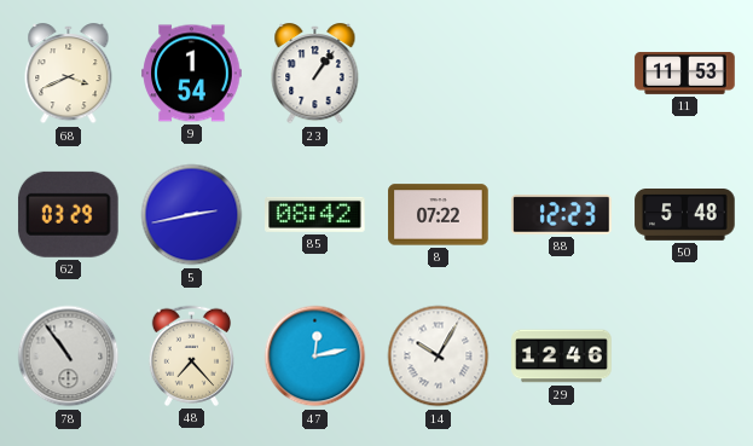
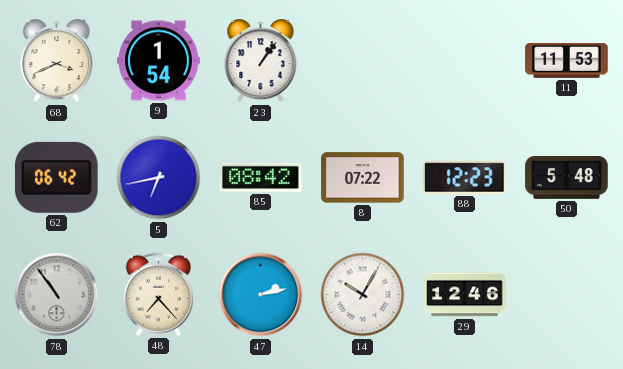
62: 03:29 -> 06:42
5: 2:43 -> 6:43
47: 12:13 -> 2:13
